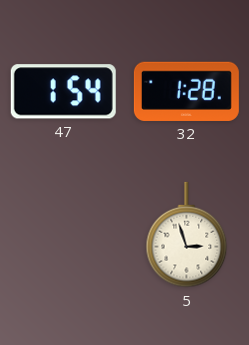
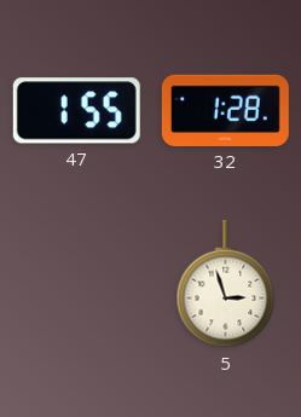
47: 1:54 -> 1:55
